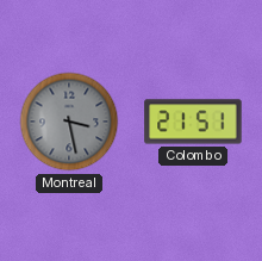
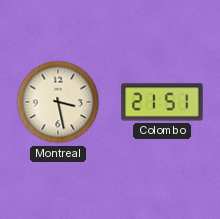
Montreal dial: grey -> cream
